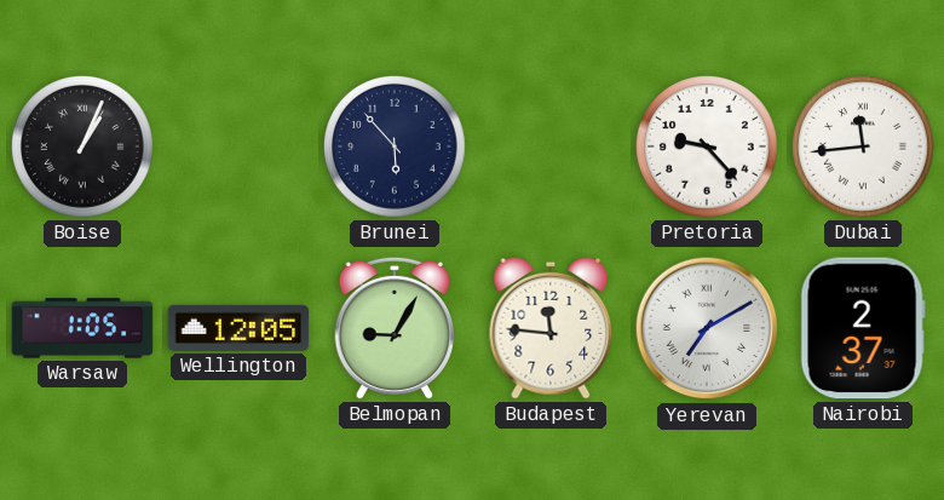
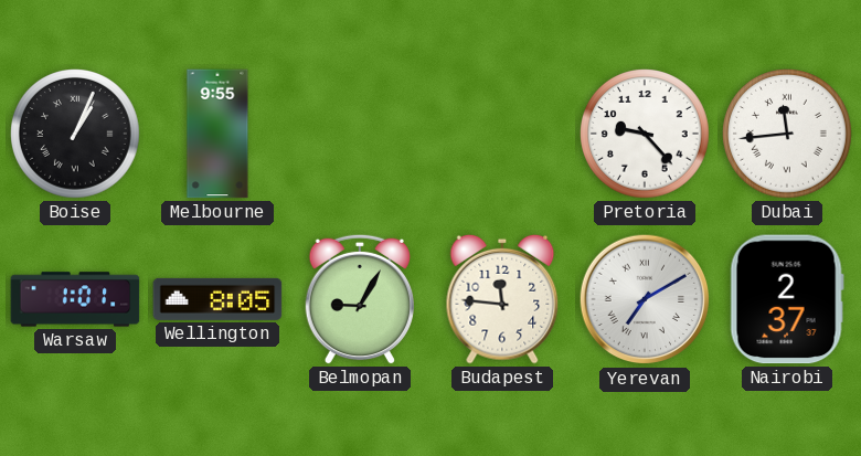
Melbourne: none -> 9:55
Brunei: 5:53 -> none
Warsaw: 1:05 -> 1:01
Wellington: 12:05 -> 8:05
